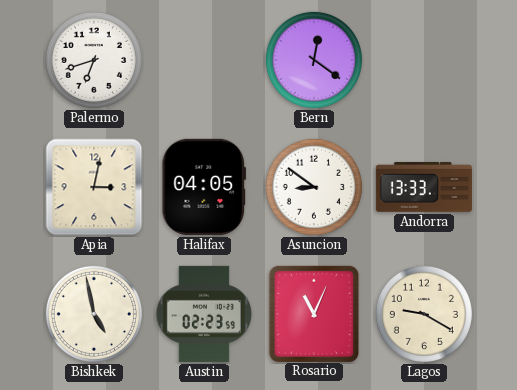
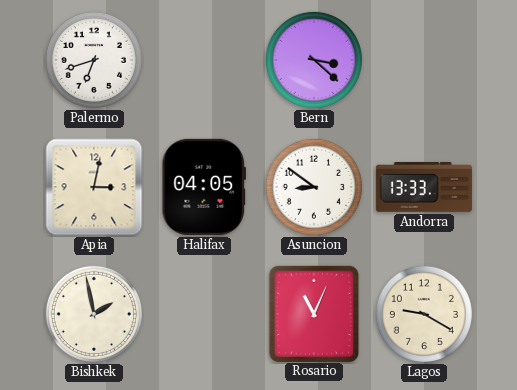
Bern: 12:21 -> 3:22
Bishkek: 4:58 -> 1:58
Austin: 02:23 -> none
